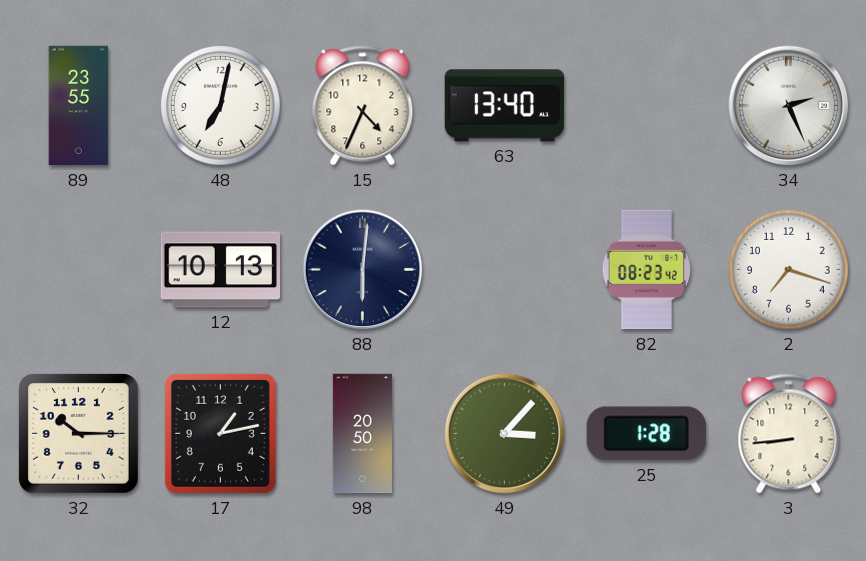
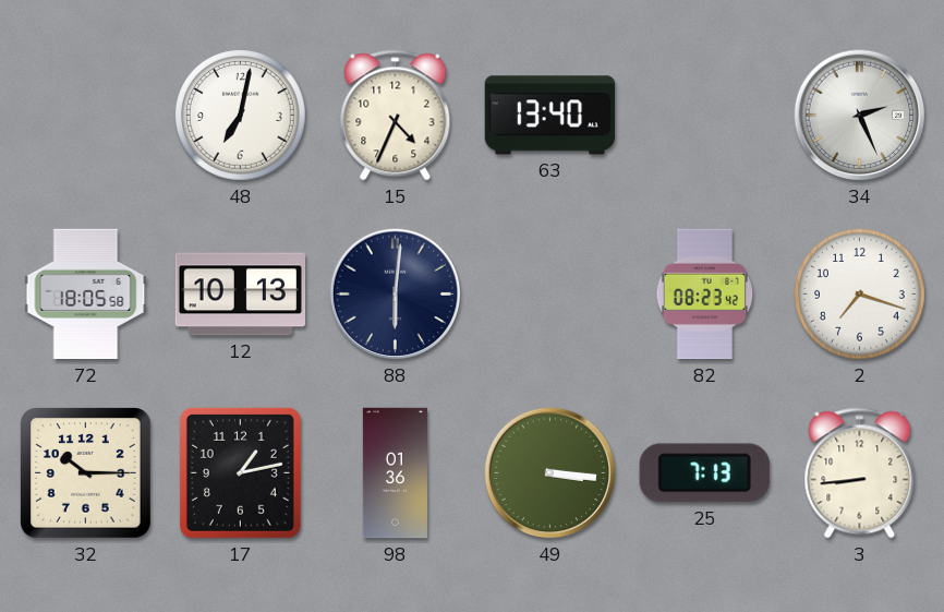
89: 23:55 -> none
72: none -> 18:05
98: 20:50 -> 01:36
49: 3:07 -> 3:16
25: 1:28 -> 7:13
